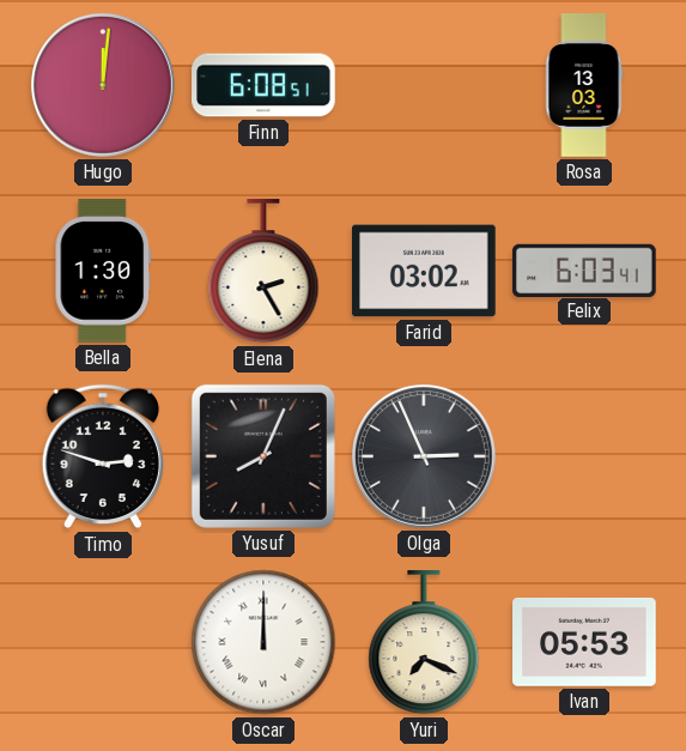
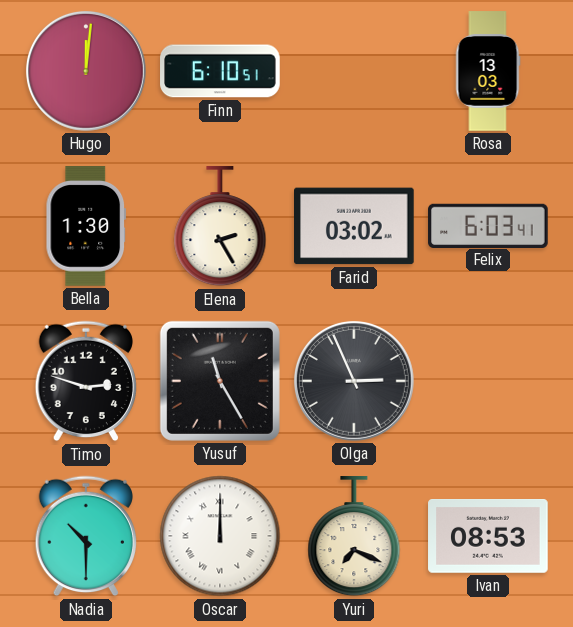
Finn: 6:08 -> 6:10
Yusuf: 8:04 -> 11:25
Nadia: none -> 10:30
Ivan: 05:53 -> 08:53
